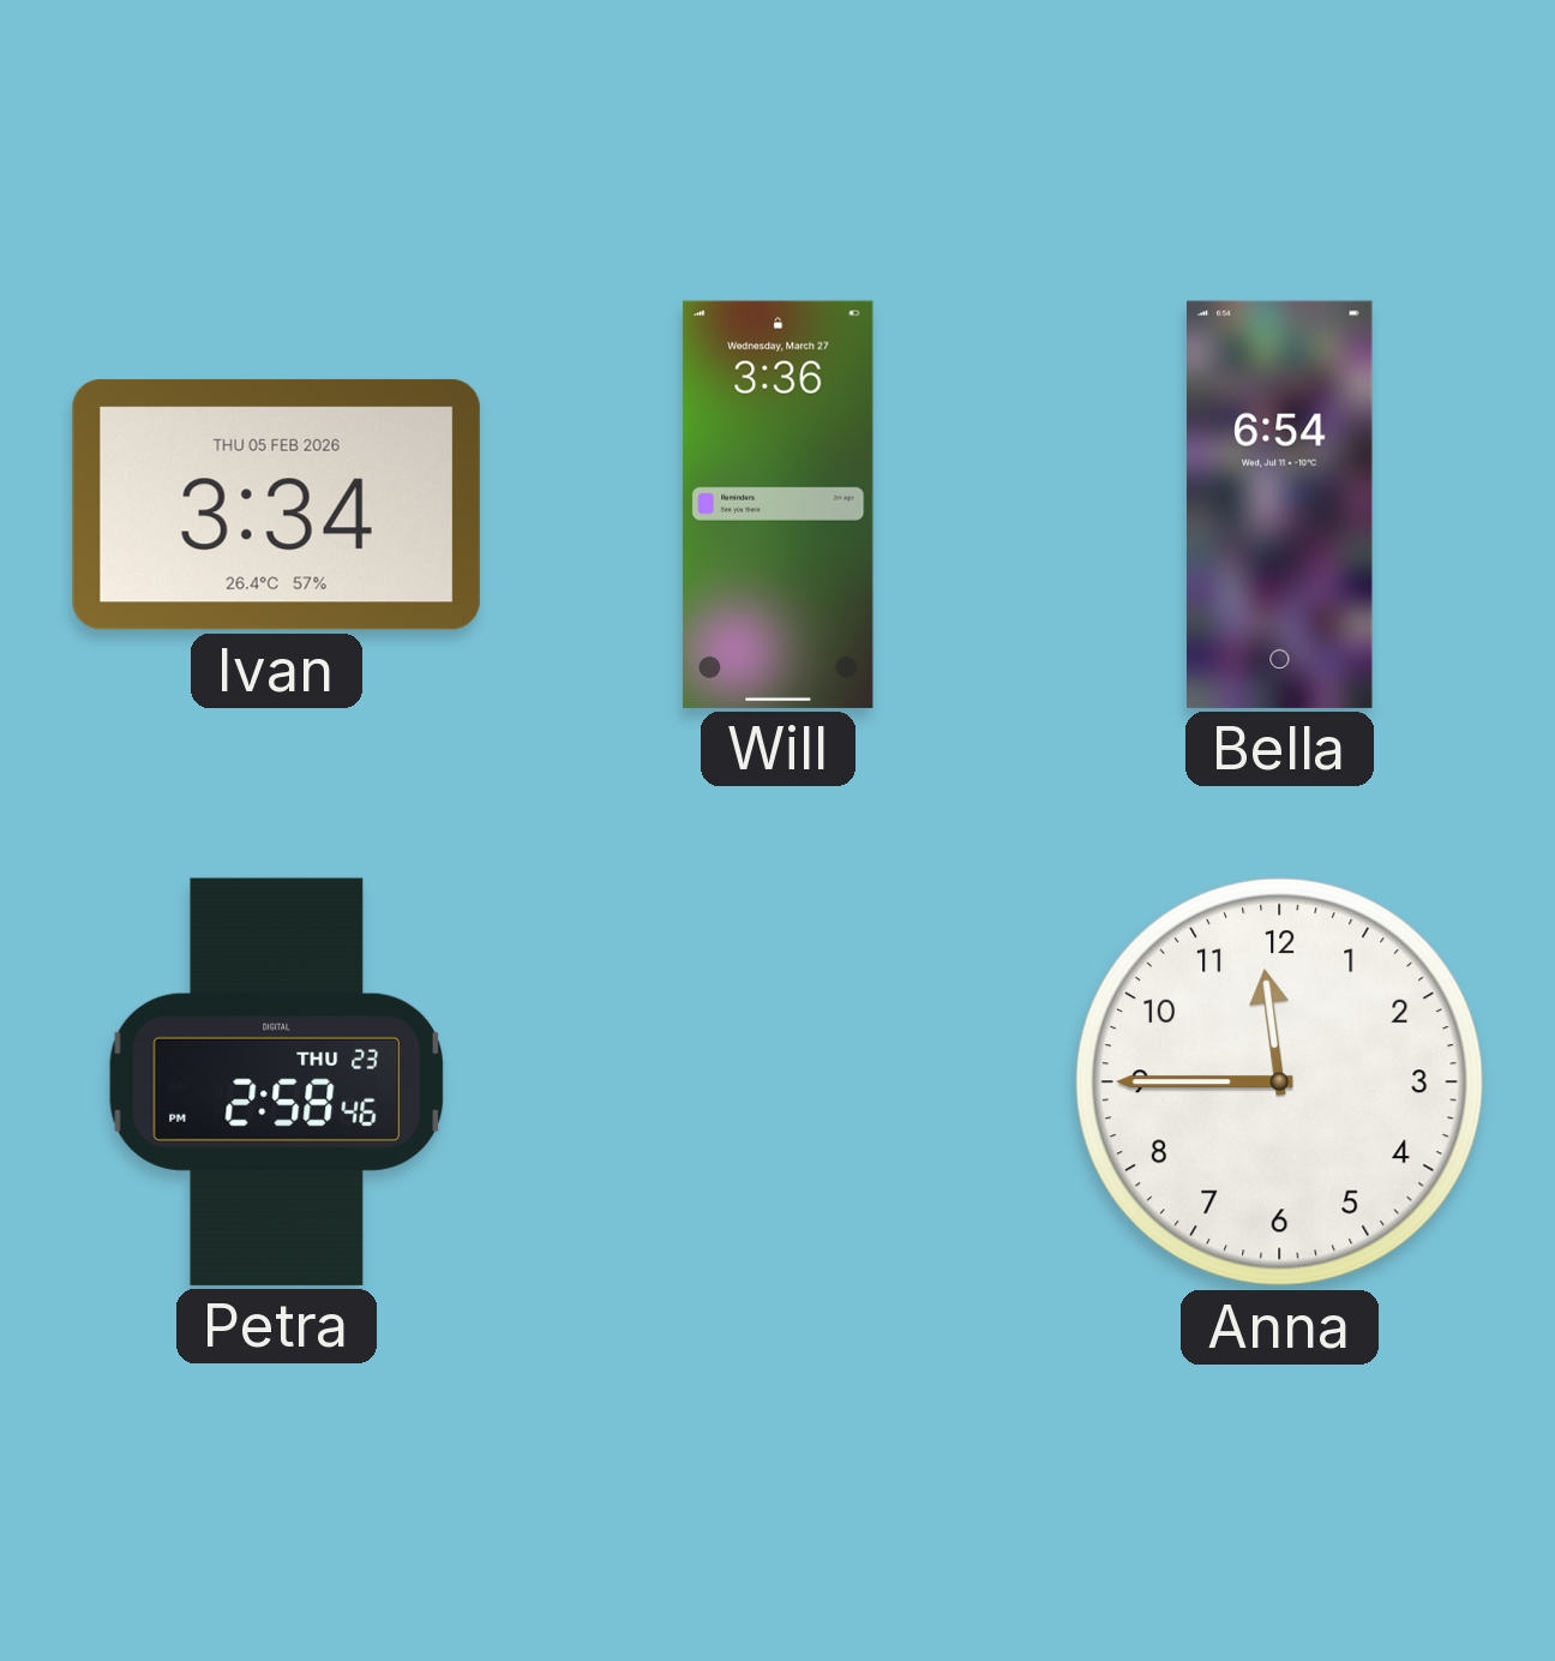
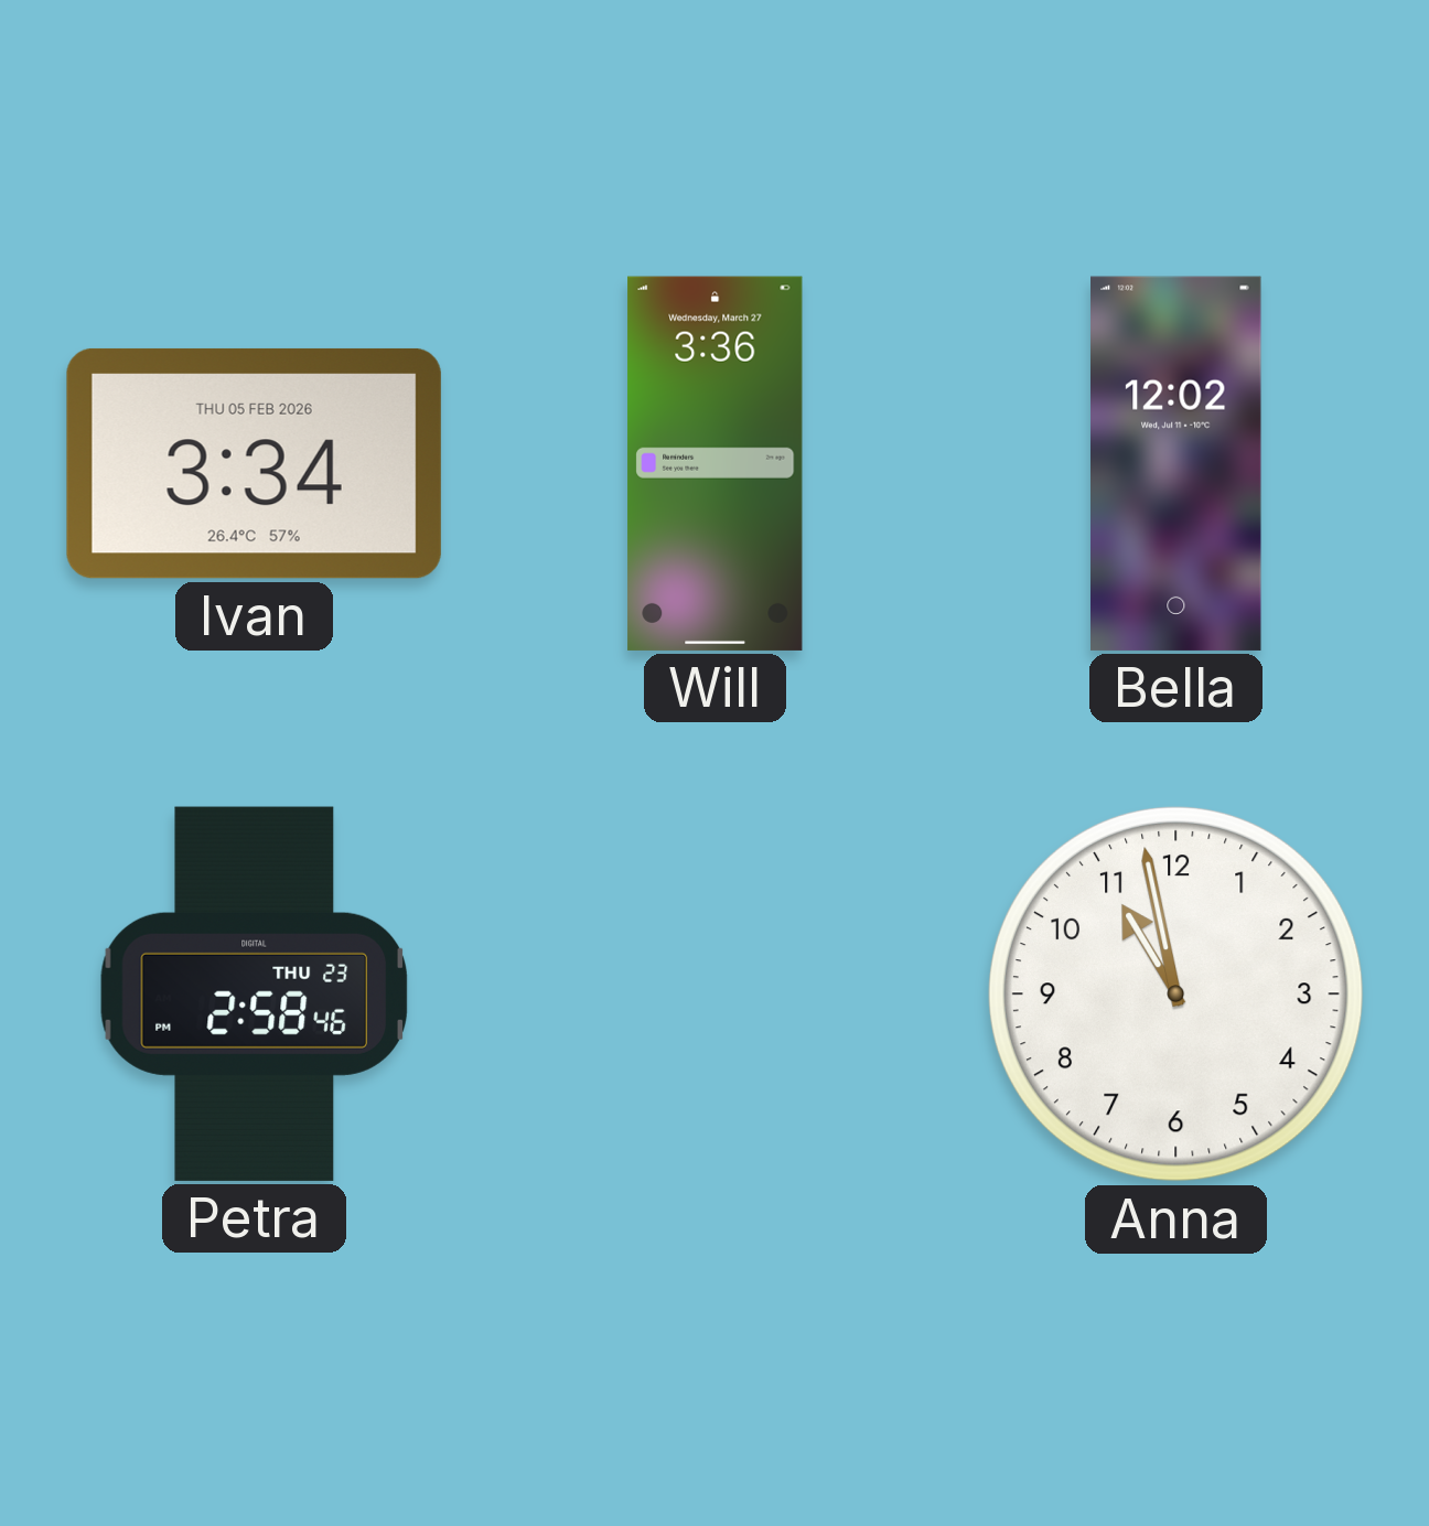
Bella: 6:54 -> 12:02
Anna: 11:45 -> 10:58
